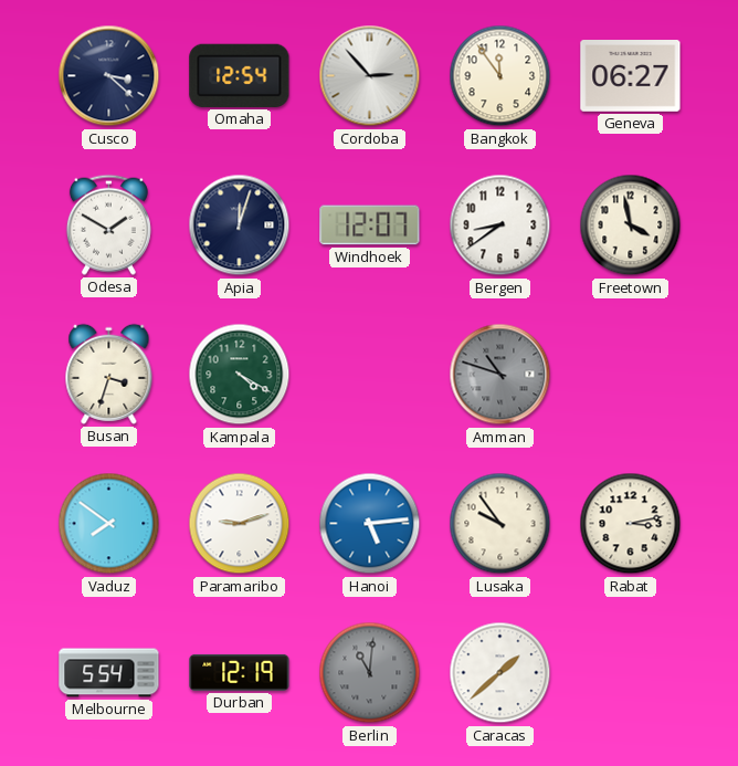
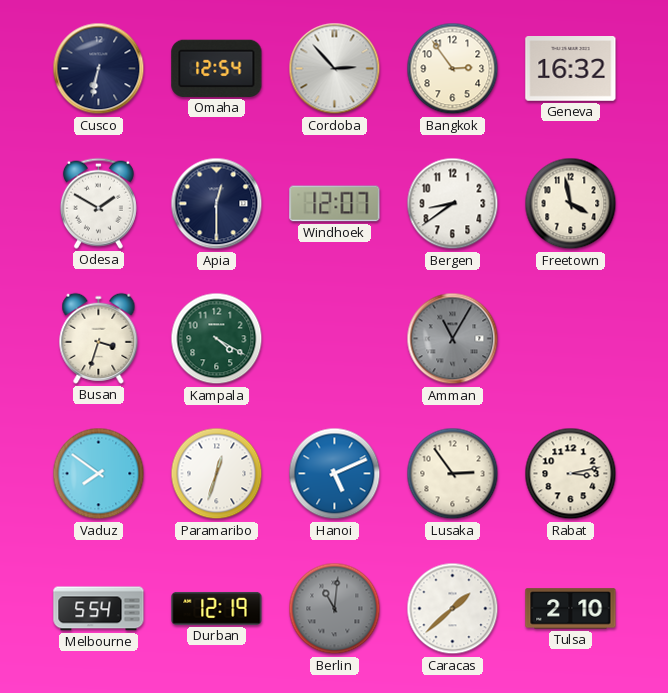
Cusco: 3:22 -> 6:32
Bangkok: 11:54 -> 2:54
Geneva: 06:27 -> 16:32
Apia: 12:03 -> 12:30
Amman: 10:48 -> 11:05
Paramaribo: 9:12 -> 12:33
Hanoi: 5:14 -> 5:11
Lusaka: 9:54 -> 2:54
Tulsa: none -> 2:10
